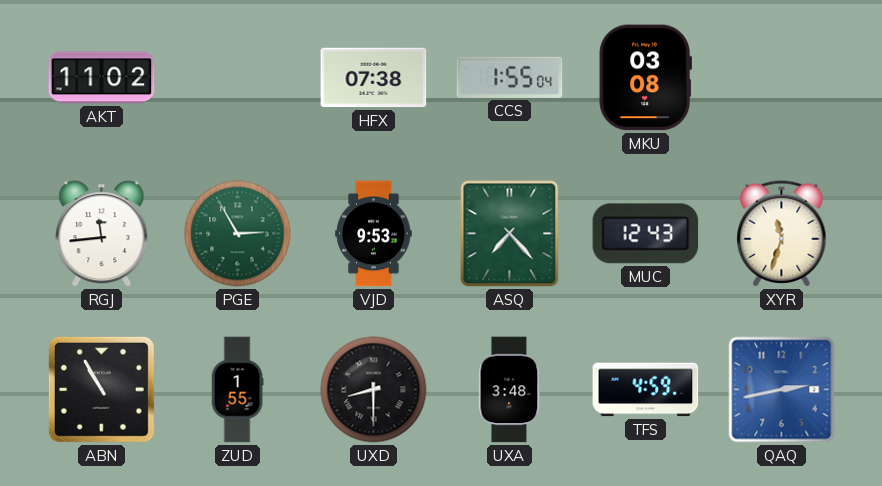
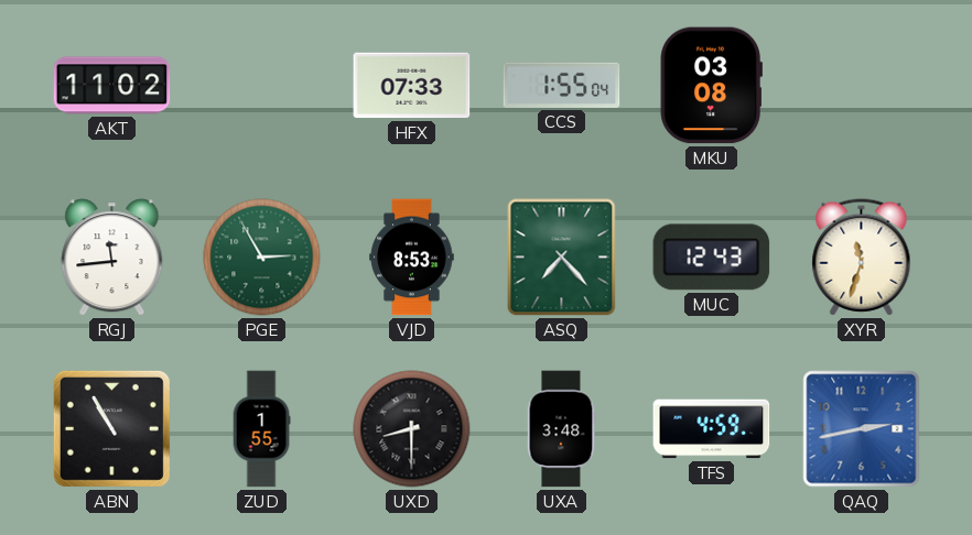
HFX: 07:38 -> 07:33
VJD: 9:53 -> 8:53
